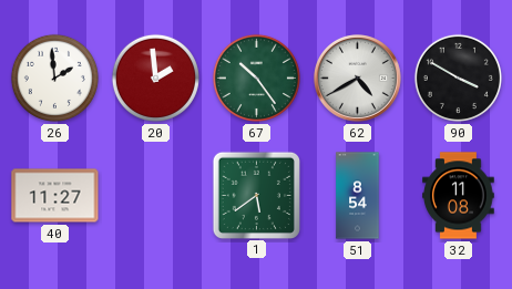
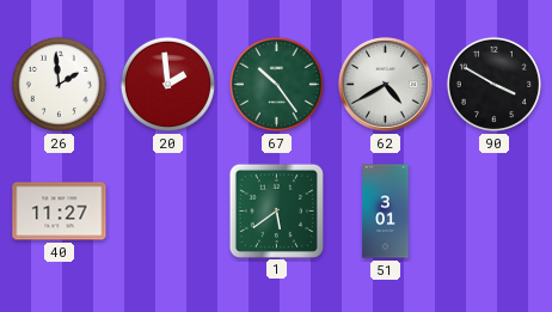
51: 8:54 -> 3:01
32: 11:08 -> none
